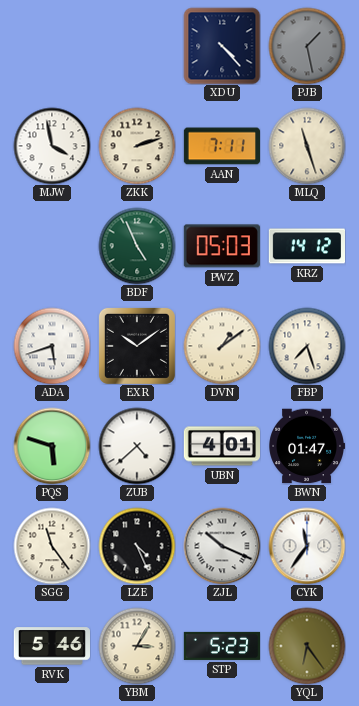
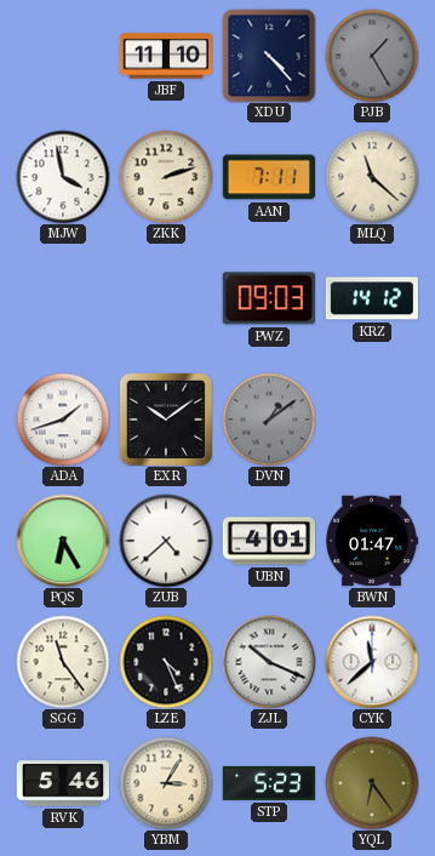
JBF: none -> 11:10
PJB: 1:28 -> 1:25
MLQ: 11:27 -> 11:22
BDF: 4:56 -> none
PWZ: 05:03 -> 09:03
ADA: 5:42 -> 1:42
DVN dial: cream -> grey
FBP: 7:27 -> none
PQS: 5:48 -> 6:25
CYK: 11:36 -> 11:38
